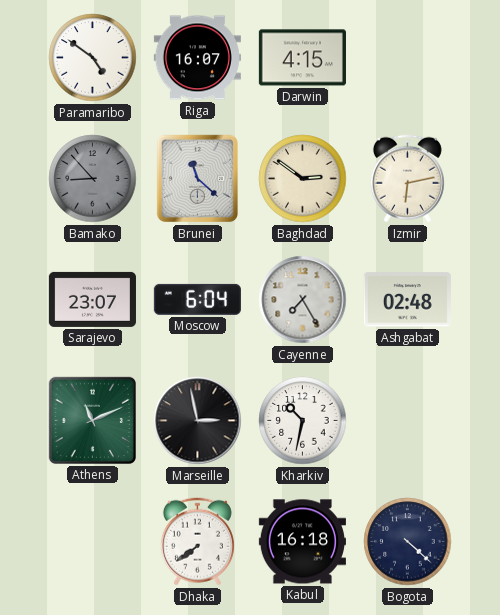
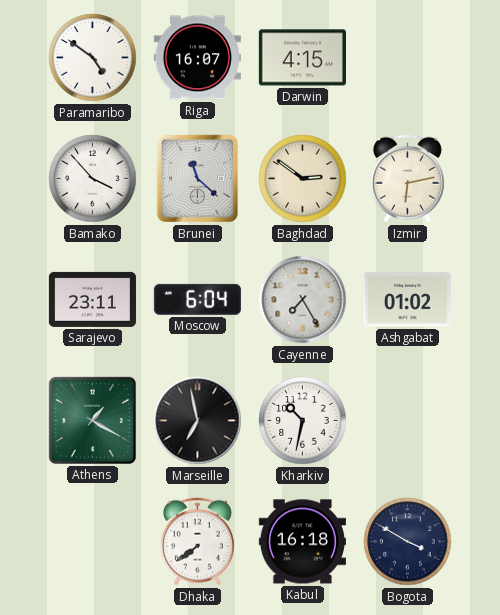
Bamako: 8:53 -> 3:53
Bamako dial: grey -> white
Sarajevo: 23:07 -> 23:11
Ashgabat: 02:48 -> 01:02
Athens: 11:11 -> 1:20
Marseille: 2:58 -> 6:58
Bogota: 4:22 -> 3:50
